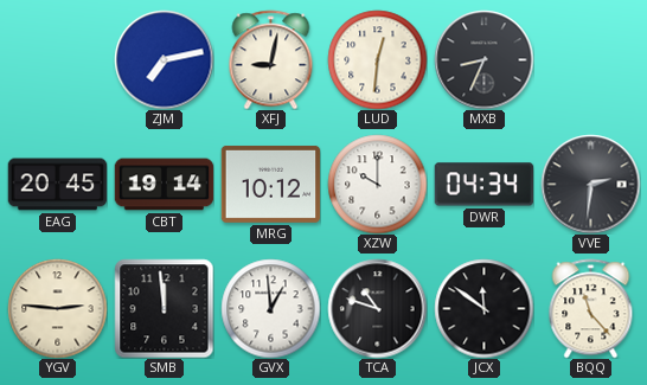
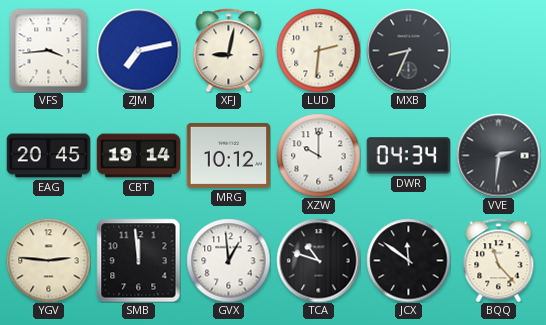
VFS: none -> 3:44
LUD: 12:31 -> 2:31
